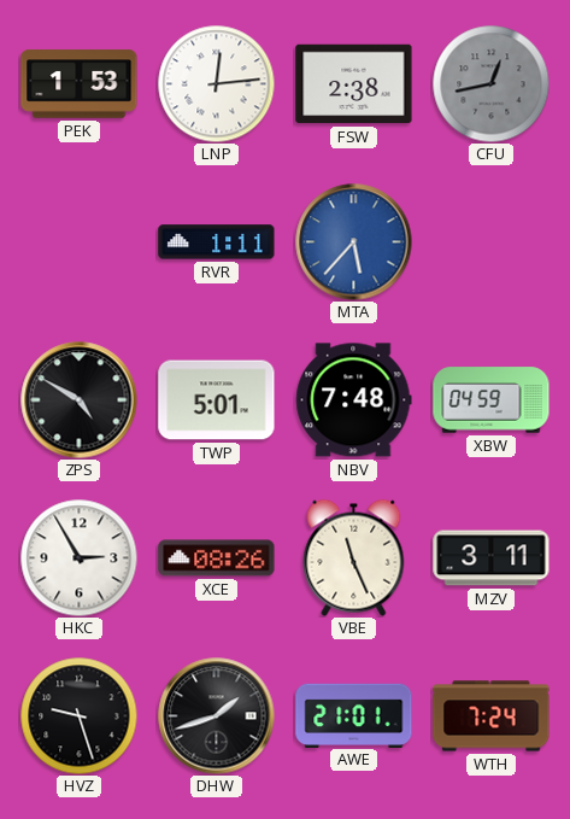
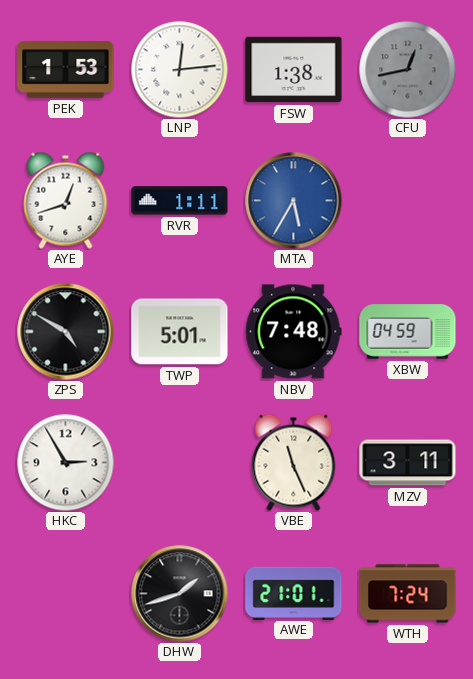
FSW: 2:38 -> 1:38
AYE: none -> 12:42
MTA: 5:37 -> 5:35
XCE: 08:26 -> none
HVZ: 9:27 -> none
